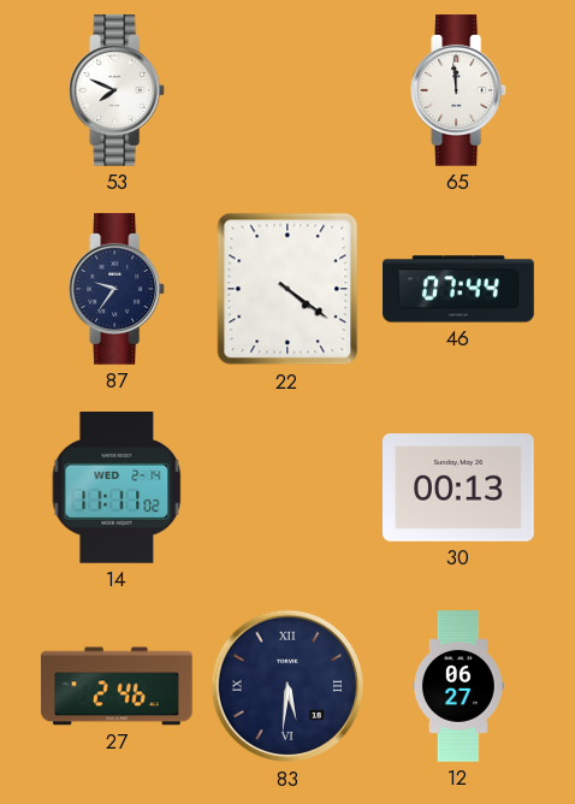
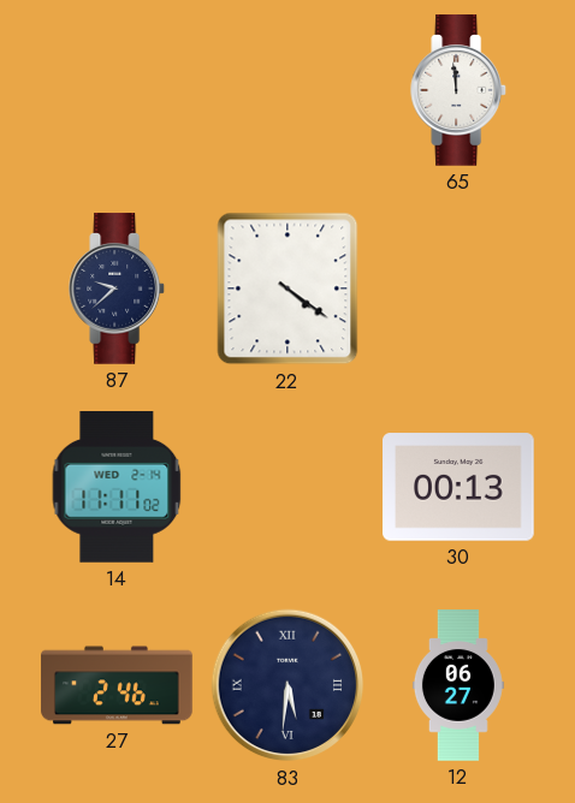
53: 7:49 -> none
87: 9:36 -> 9:38
46: 07:44 -> none
